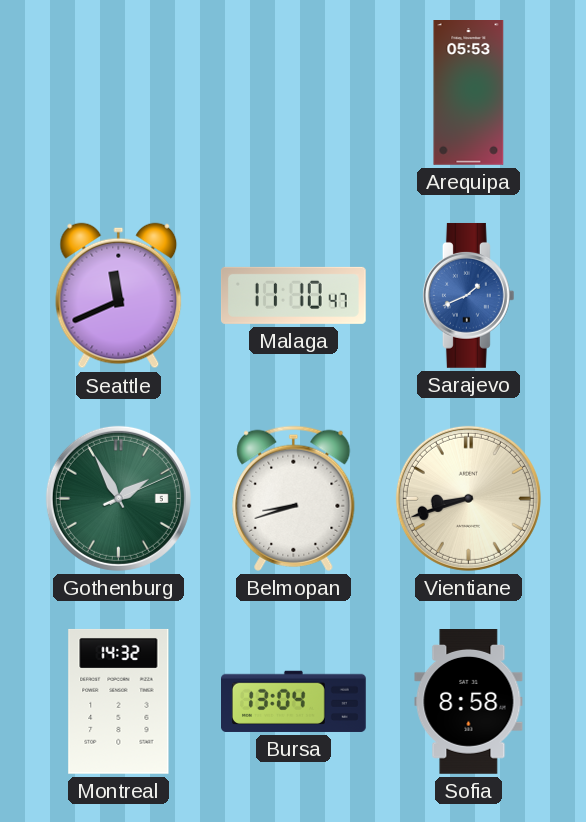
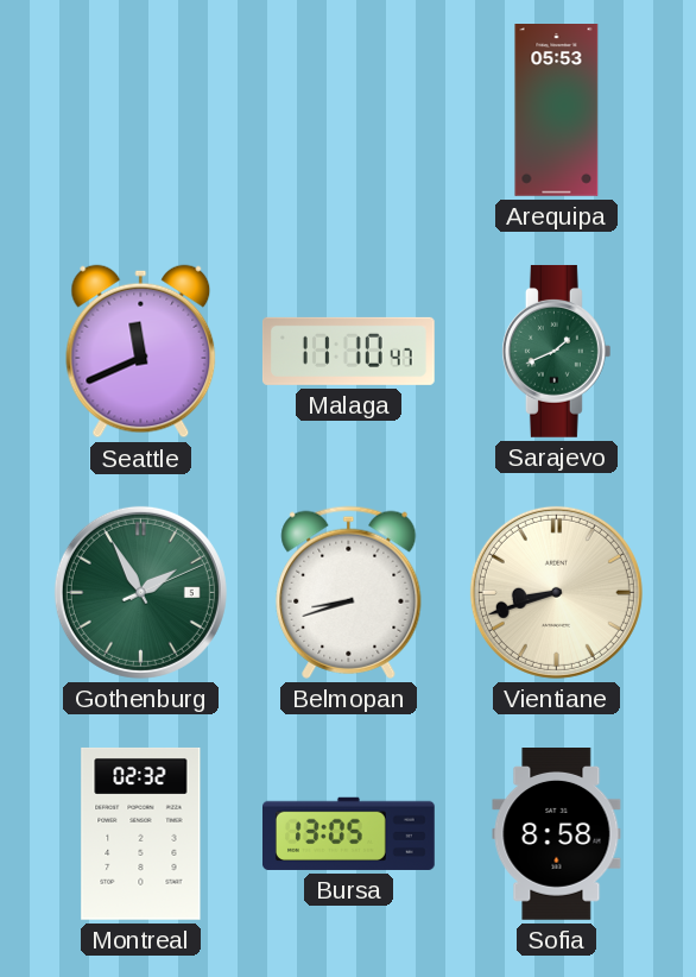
Sarajevo dial: blue -> green
Montreal: 14:32 -> 02:32
Bursa: 13:04 -> 13:05
